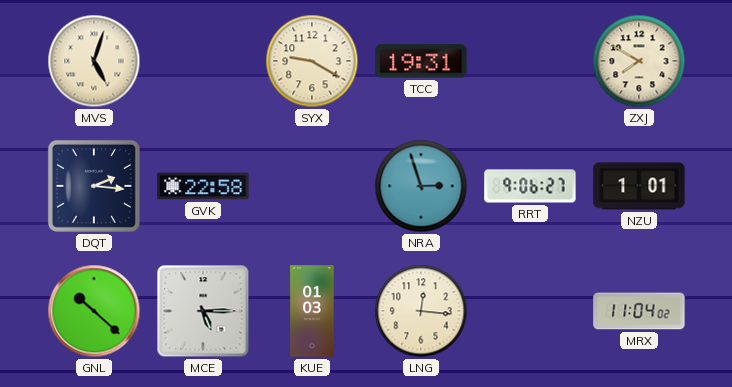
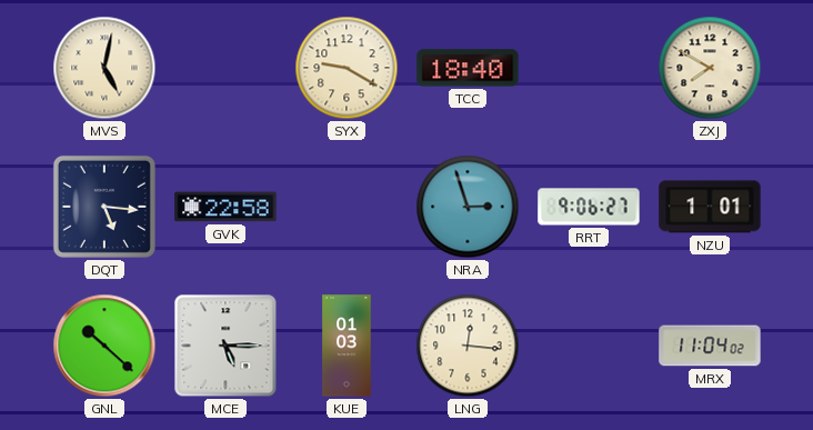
MVS: 5:03 -> 5:02
TCC: 19:31 -> 18:40
DQT: 2:16 -> 5:16
